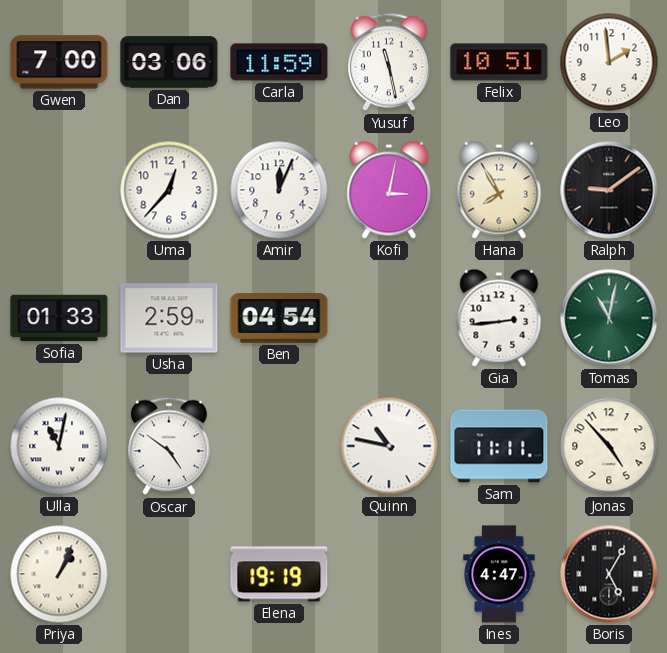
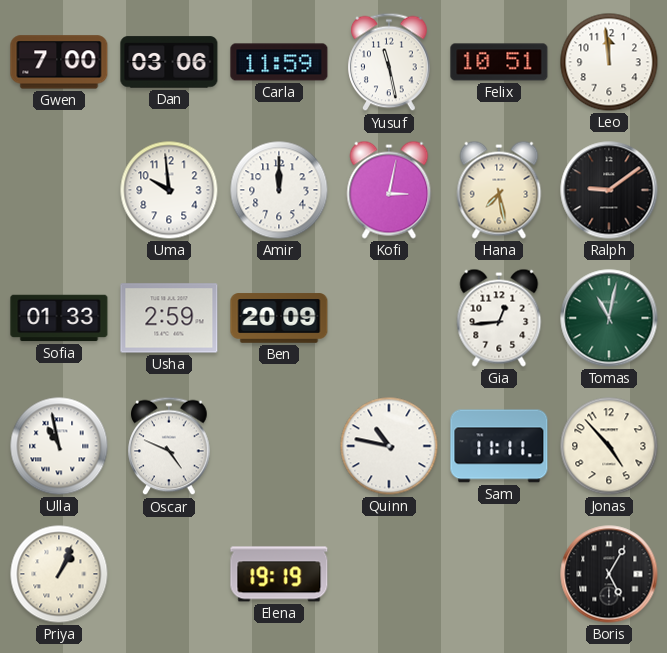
Leo: 1:59 -> 11:59
Uma: 12:37 -> 9:59
Amir: 12:04 -> 12:00
Hana: 7:55 -> 7:28
Ben: 04:54 -> 20:09
Gia: 2:44 -> 12:44
Ulla: 11:02 -> 10:58
Oscar: 4:51 -> 4:49
Ines: 4:47 -> none
